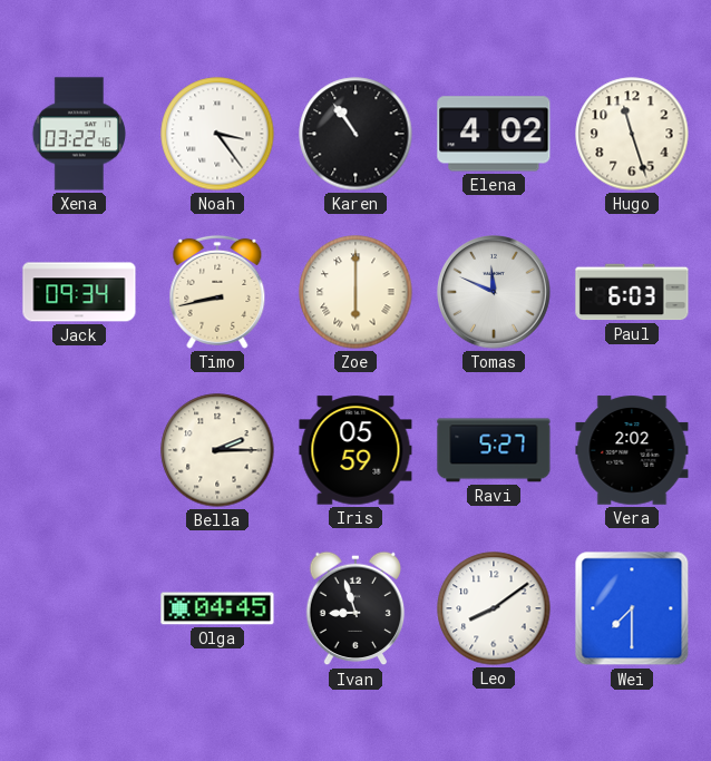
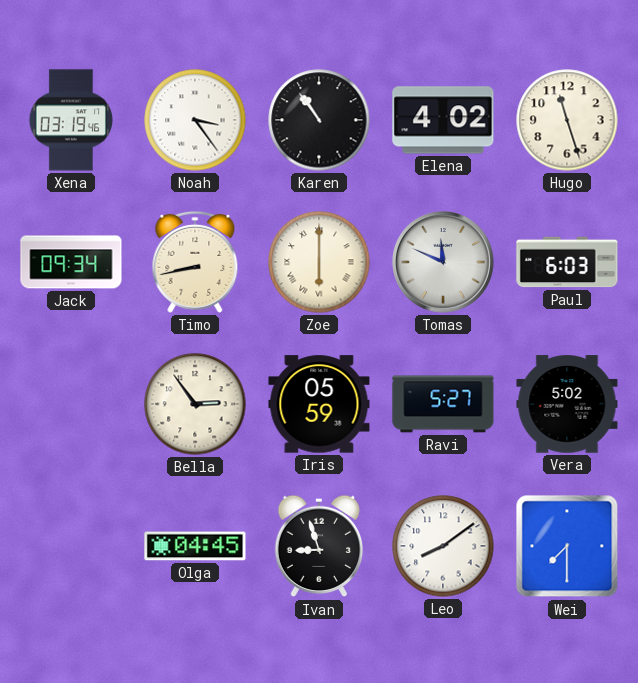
Xena: 03:22 -> 03:19
Bella: 2:15 -> 2:54
Vera: 2:02 -> 5:02
